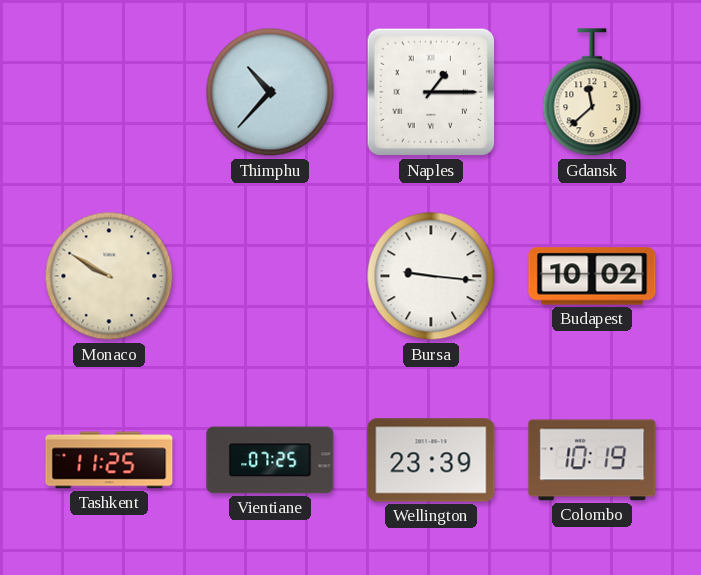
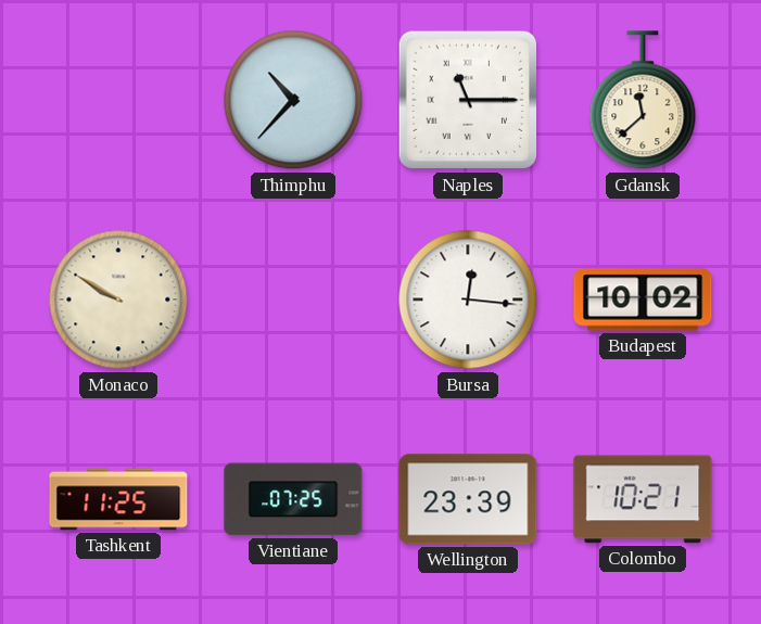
Naples: 1:15 -> 11:15
Bursa: 9:16 -> 12:16
Colombo: 10:19 -> 10:21
